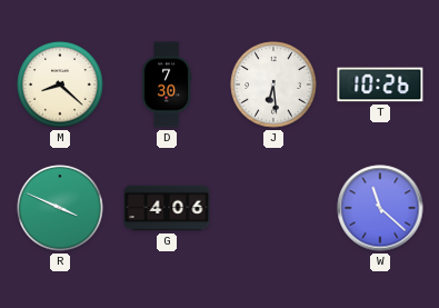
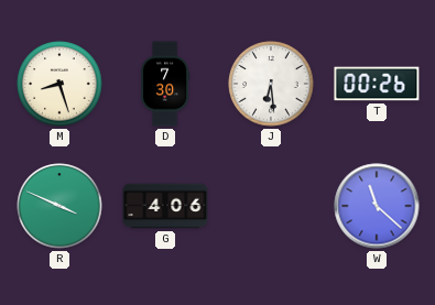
M: 8:22 -> 8:27
T: 10:26 -> 00:26
